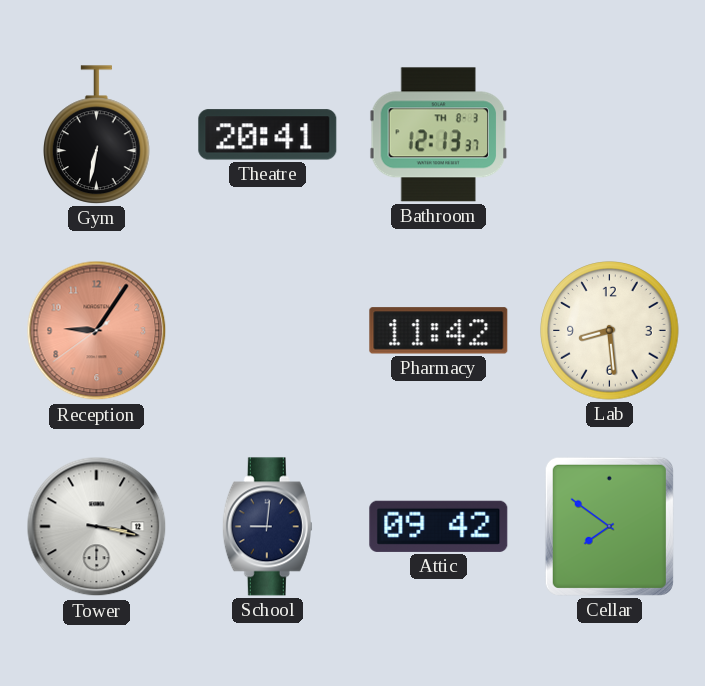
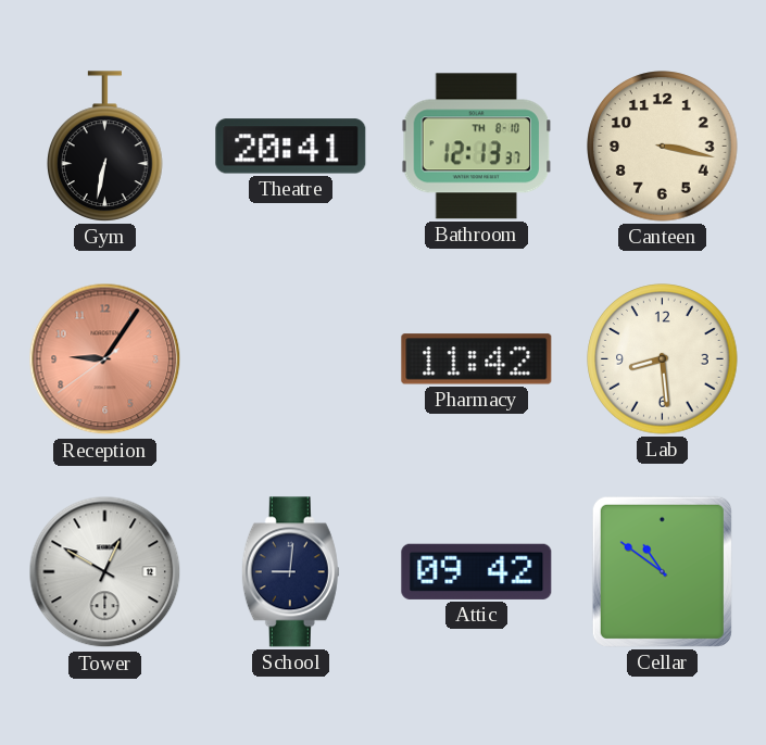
Bathroom date: TH 8-3 -> TH 8-10
Canteen: none -> 3:17
Tower: 3:17 -> 12:50
Cellar: 7:51 -> 10:51
